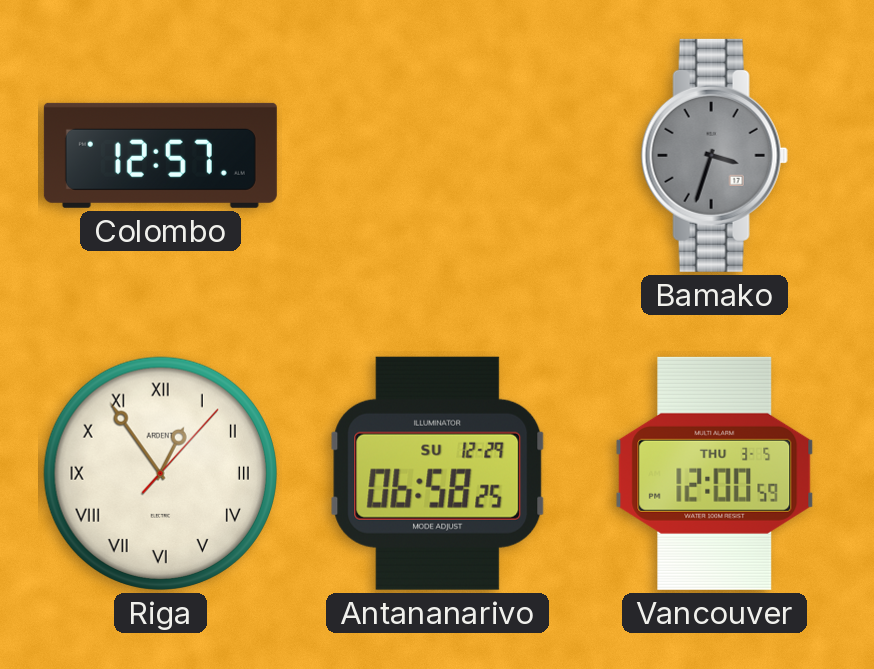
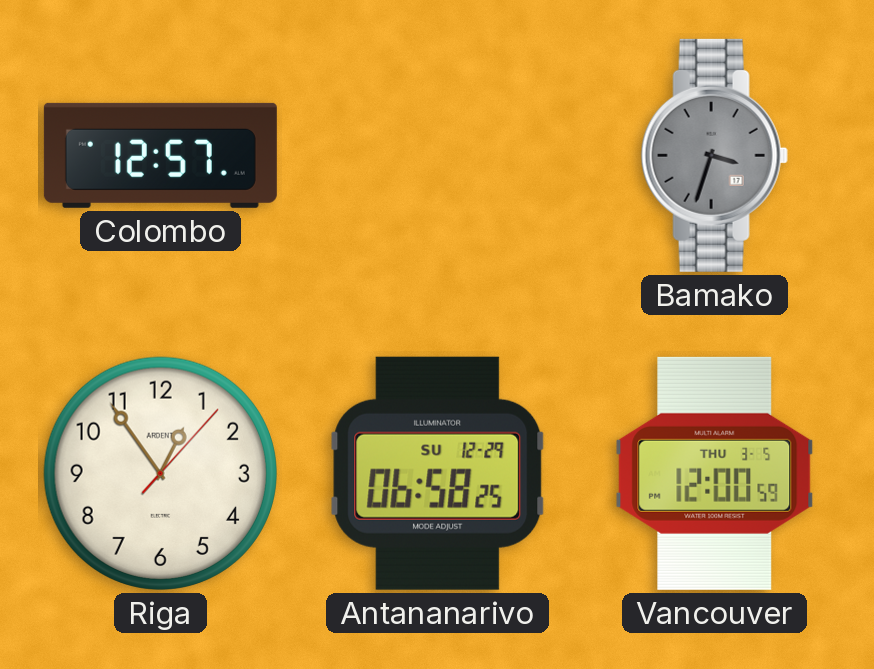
Riga numerals: Roman -> Arabic
